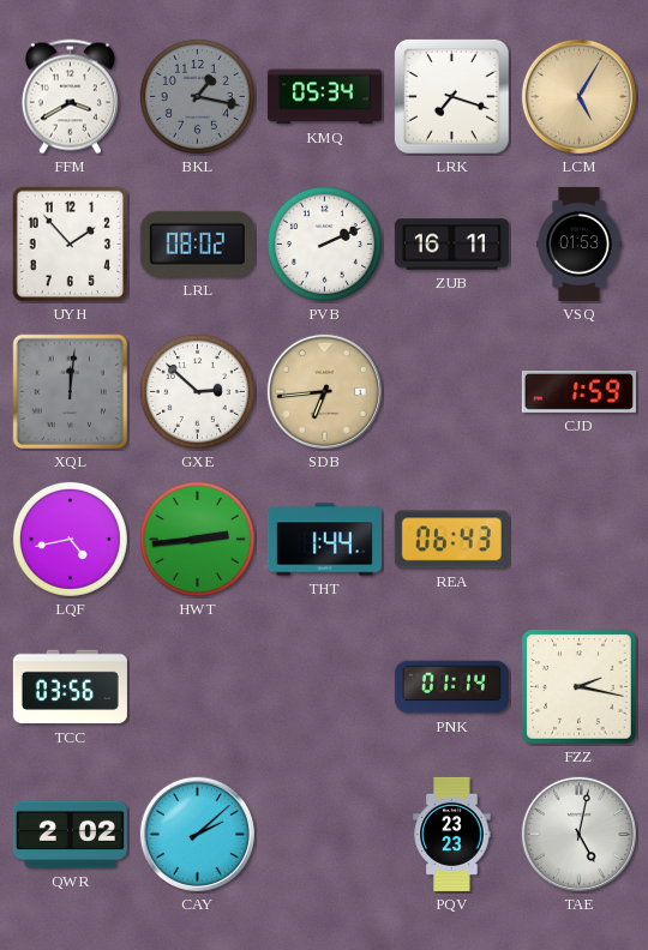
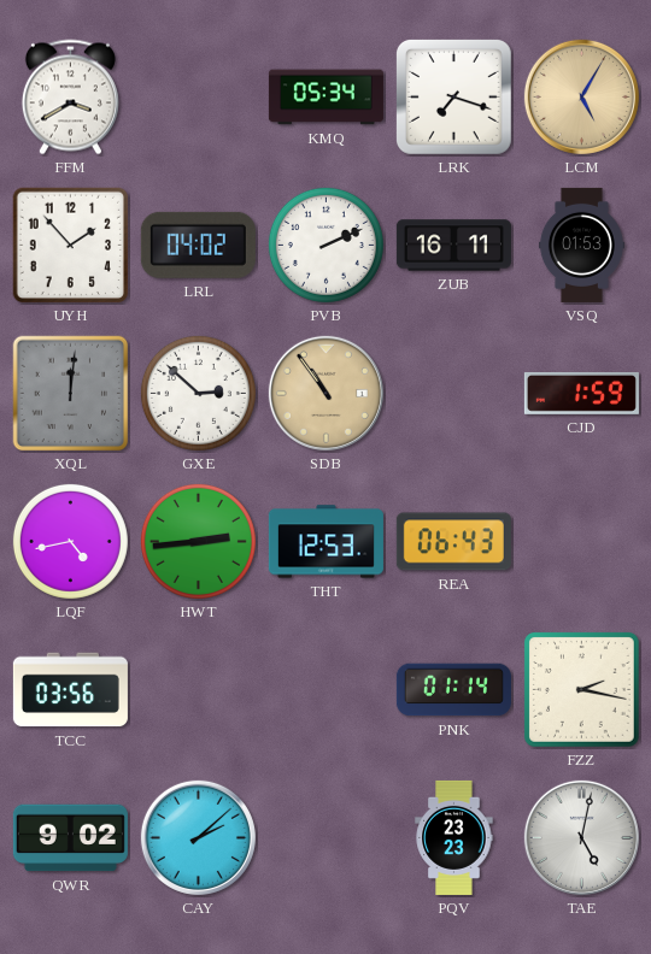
BKL: 1:17 -> none
LRL: 08:02 -> 04:02
SDB: 6:44 -> 10:54
THT: 1:44 -> 12:53
QWR: 2:02 -> 9:02
